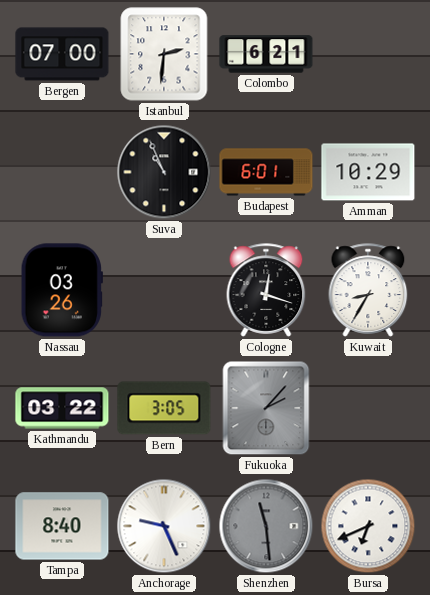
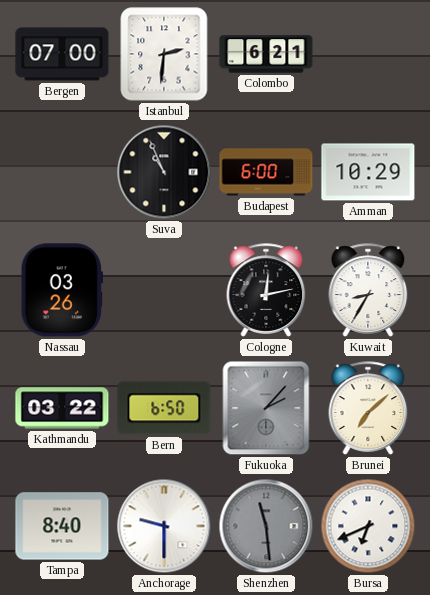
Budapest: 6:01 -> 6:00
Cologne: 12:18 -> 12:13
Bern: 3:05 -> 6:50
Brunei: none -> 7:08
Anchorage: 9:26 -> 9:30
